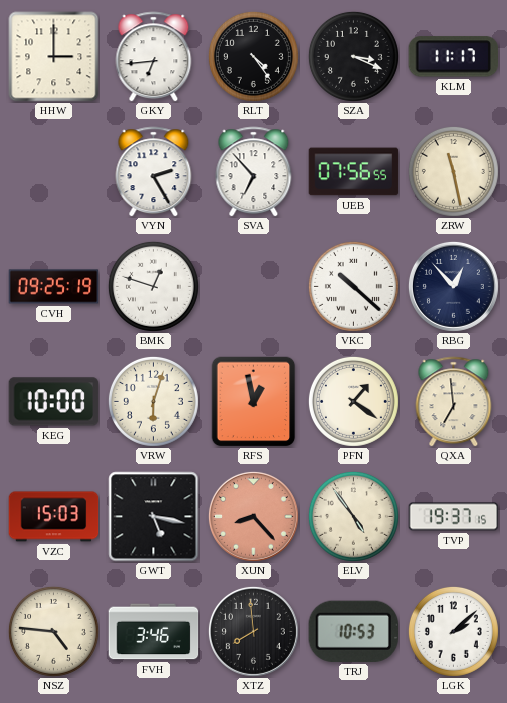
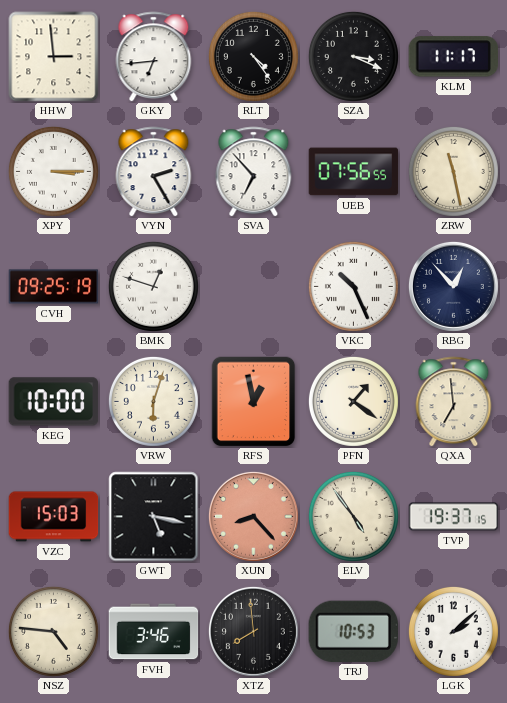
HHW: 3:00 -> 2:59
XPY: none -> 3:15
VKC: 10:22 -> 10:26
